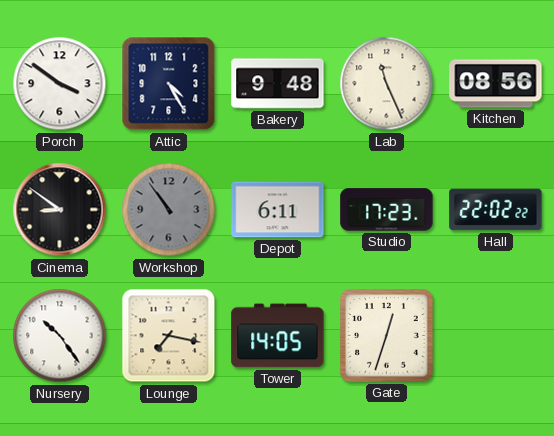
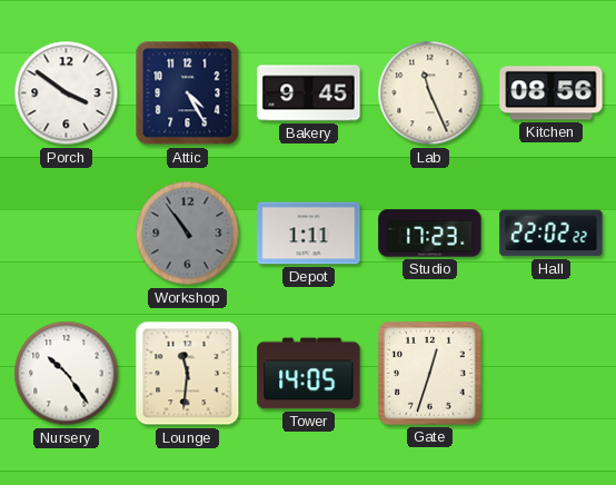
Bakery: 9:48 -> 9:45
Cinema: 8:51 -> none
Depot: 6:11 -> 1:11
Lounge: 7:17 -> 11:31
